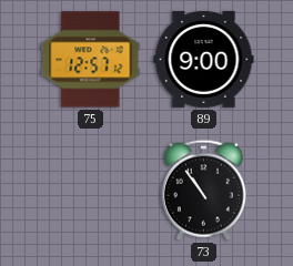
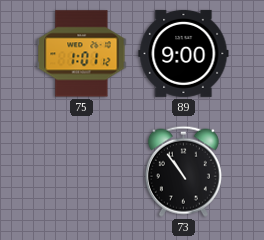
75: 12:57 -> 1:01
